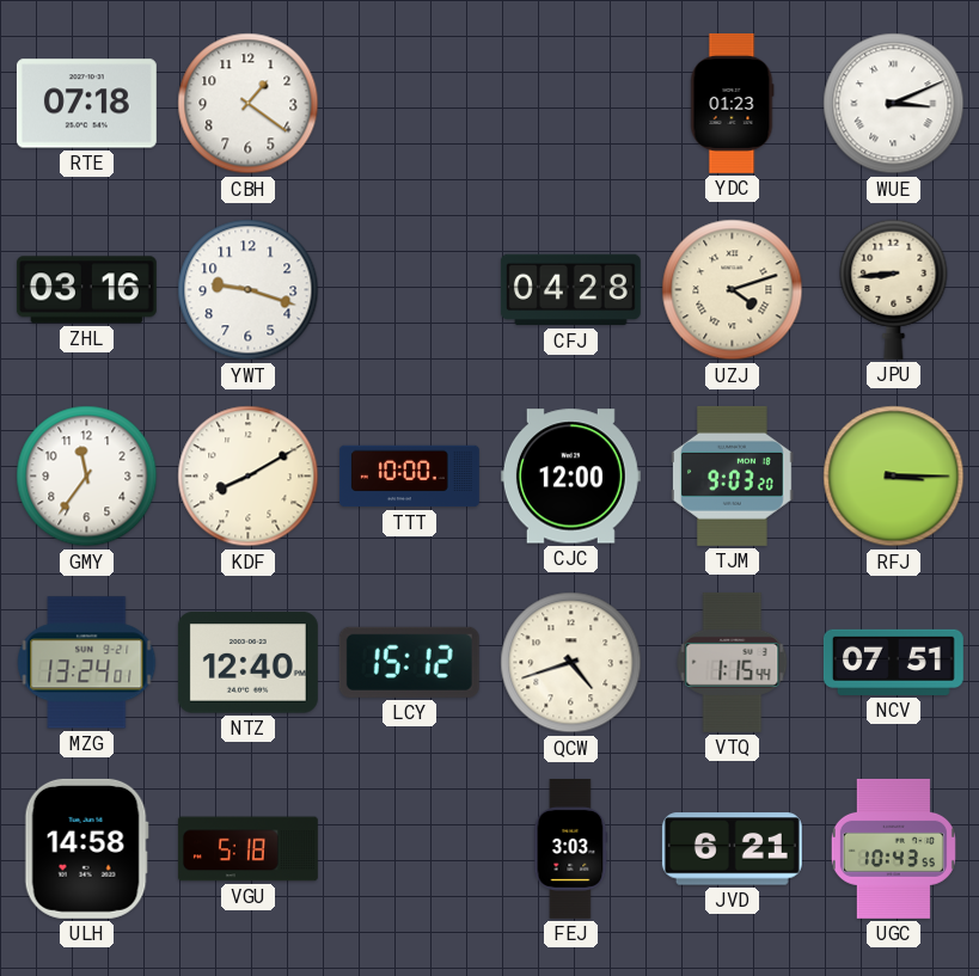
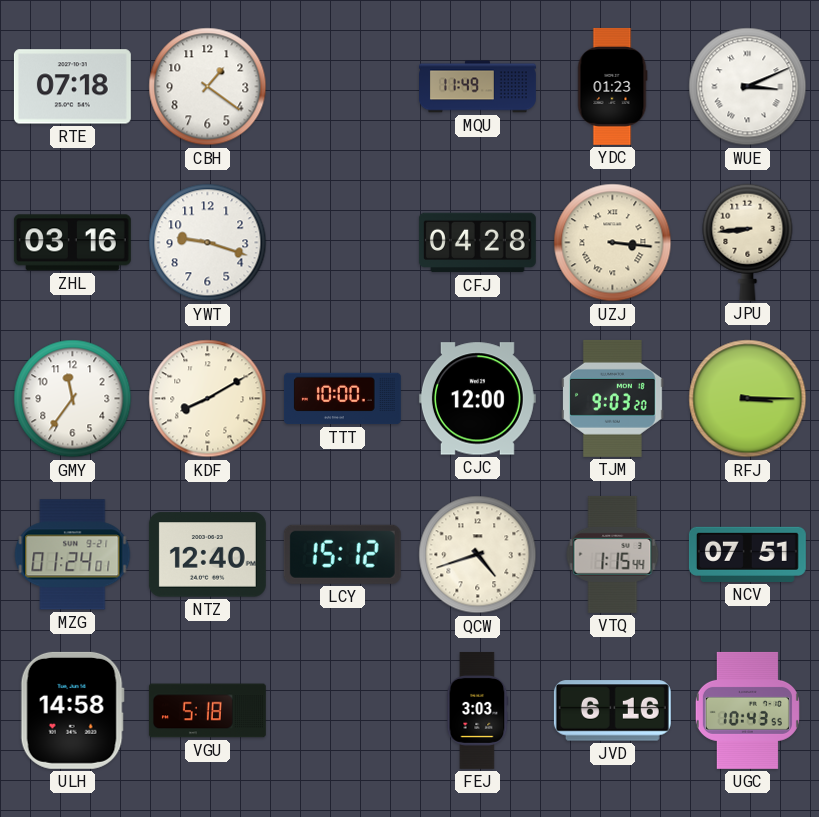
MQU: none -> 11:49
UZJ: 4:12 -> 3:16
MZG: 13:24 -> 01:24
JVD: 6:21 -> 6:16
